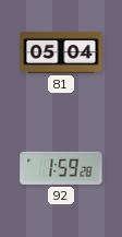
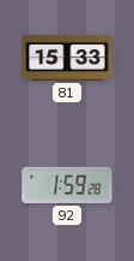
81: 05:04 -> 15:33
